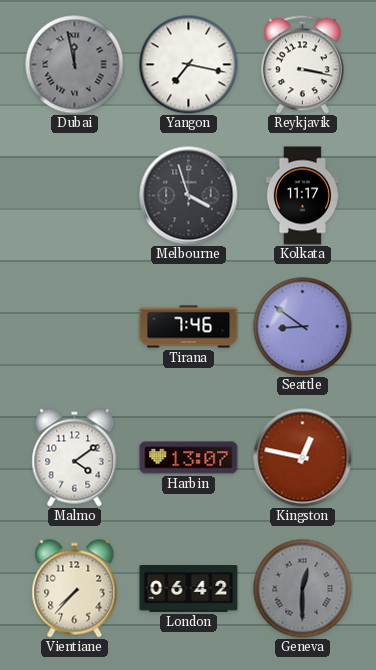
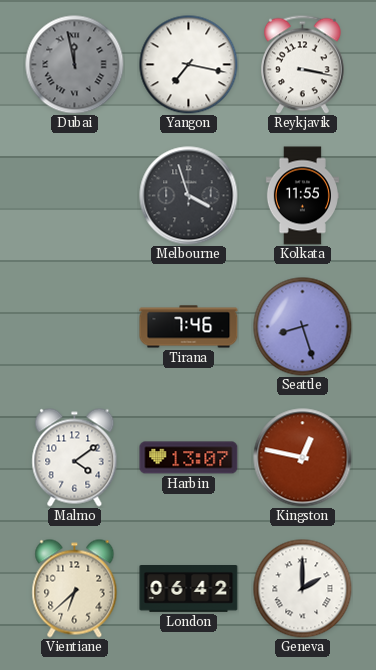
Kolkata: 11:17 -> 11:55
Seattle: 8:51 -> 8:27
Vientiane: 7:37 -> 6:38
Geneva: 12:30 -> 2:00
Geneva dial: grey -> white
